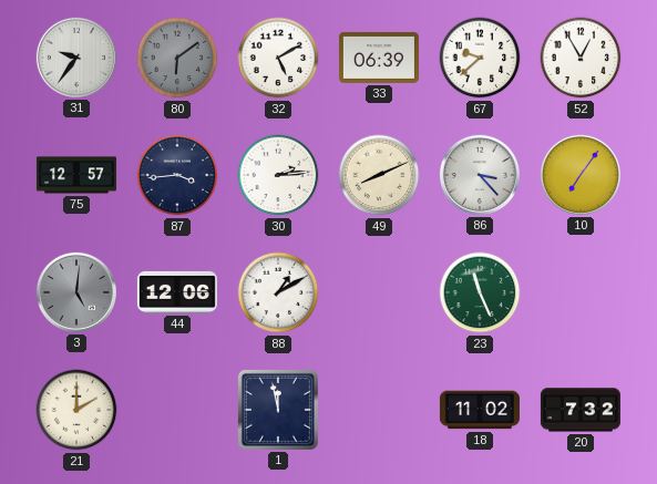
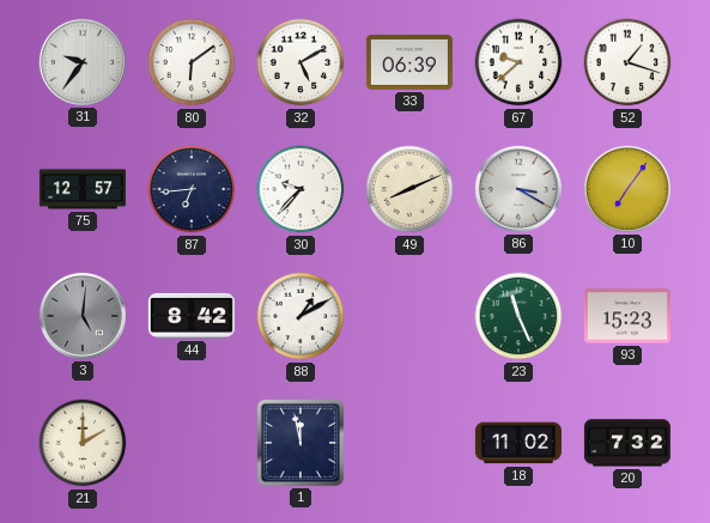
80 dial: grey -> white
52: 12:55 -> 1:18
87: 3:44 -> 6:44
30: 2:14 -> 9:37
86: 3:23 -> 3:20
44: 12:06 -> 8:42
93: none -> 15:23
